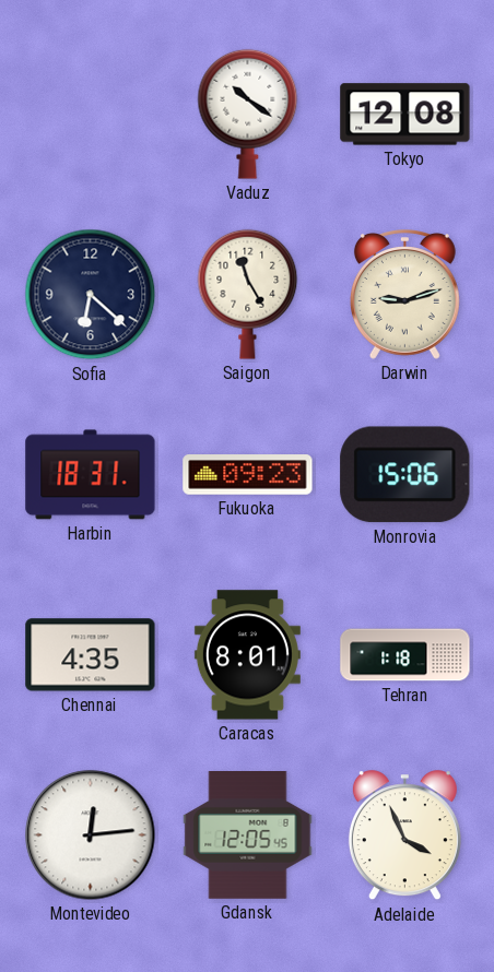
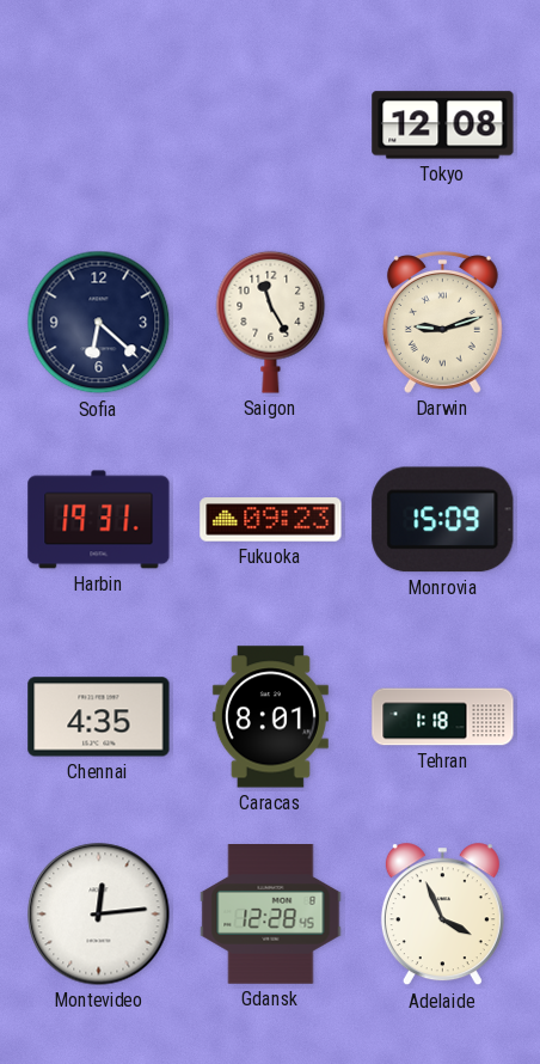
Vaduz: 10:21 -> none
Harbin: 18:31 -> 19:31
Monrovia: 15:06 -> 15:09
Gdansk: 12:05 -> 12:28
